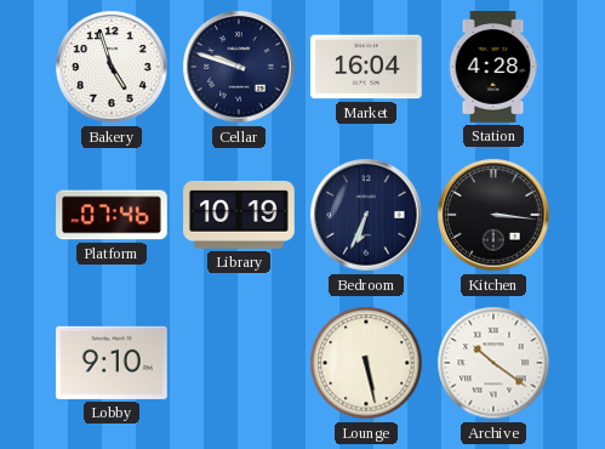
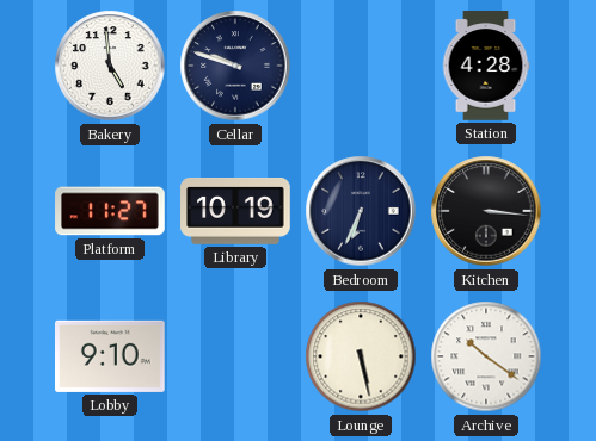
Bakery: 4:57 -> 4:59
Market: 16:04 -> none
Platform: 07:46 -> 11:27
